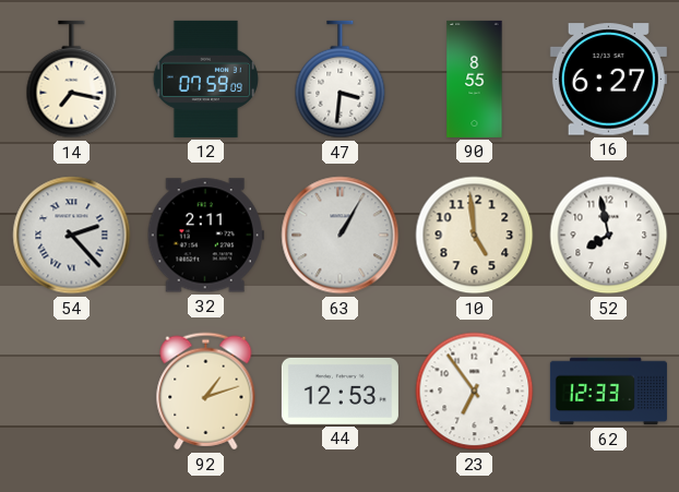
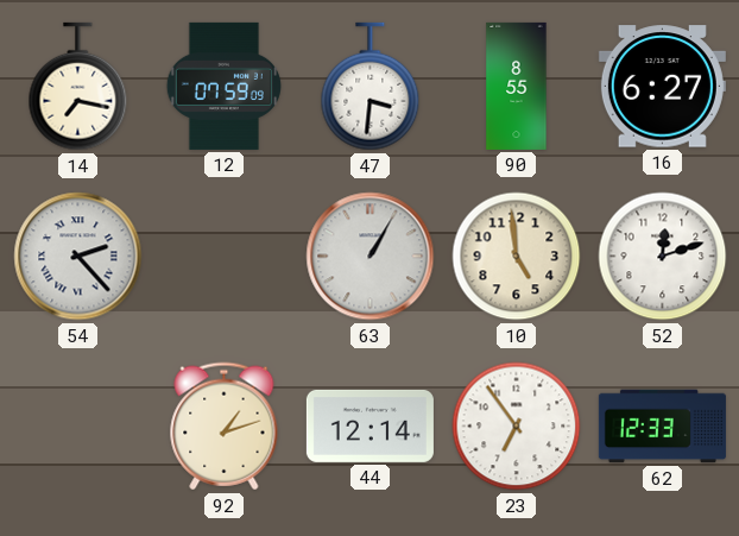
32: 2:11 -> none
52: 7:58 -> 12:12
44: 12:53 -> 12:14
